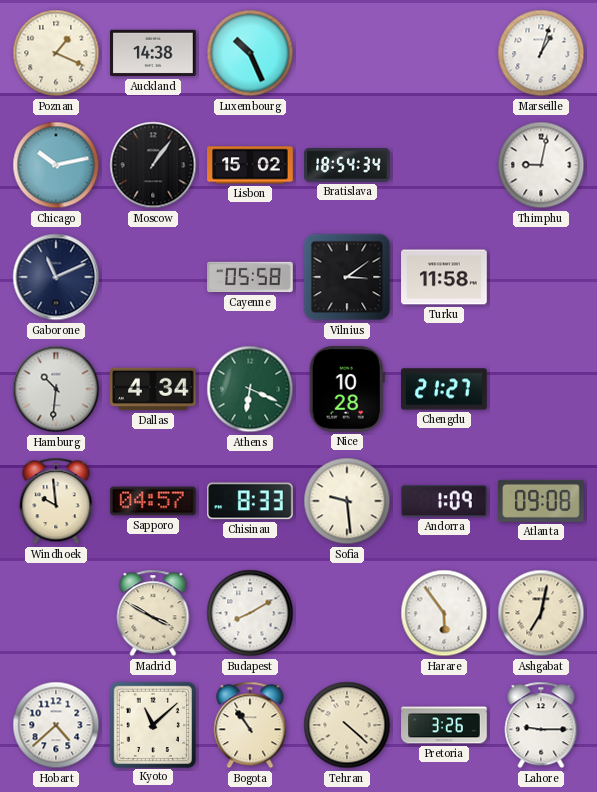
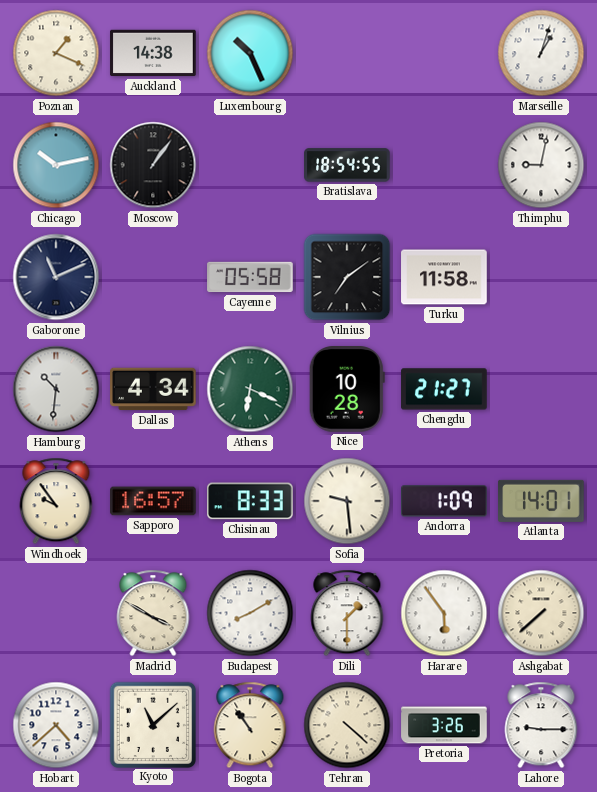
Lisbon: 15:02 -> none
Bratislava: 18:54:34 -> 18:54:55
Vilnius: 3:09 -> 7:09
Windhoek: 9:59 -> 9:54
Sapporo: 04:57 -> 16:57
Atlanta: 09:08 -> 14:01
Dili: none -> 1:30
Ashgabat: 7:02 -> 7:38
